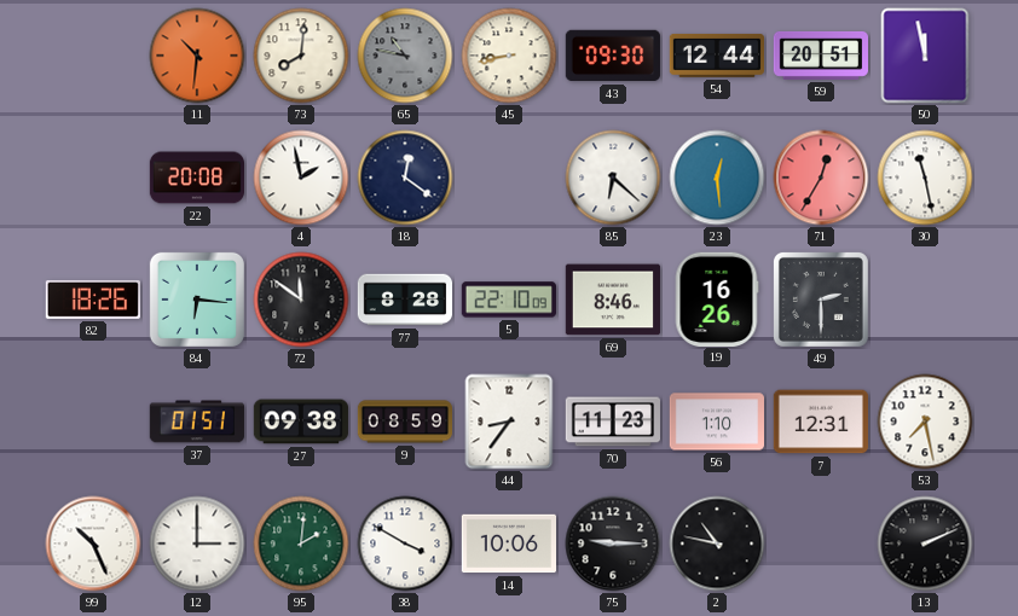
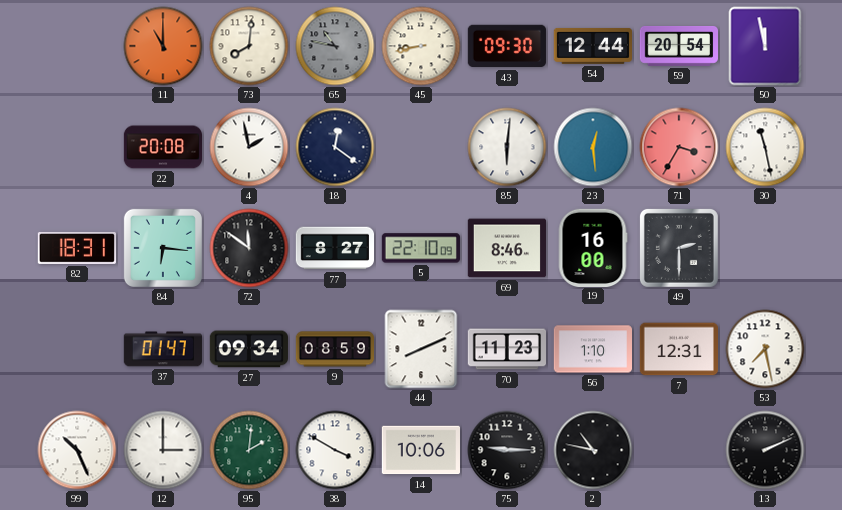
11: 10:31 -> 11:00
59: 20:51 -> 20:54
85: 6:22 -> 6:01
71: 12:35 -> 3:35
82: 18:26 -> 18:31
77: 8:28 -> 8:27
19: 16:26 -> 16:00
37: 01:51 -> 01:47
27: 09:38 -> 09:34
44: 8:36 -> 8:11
